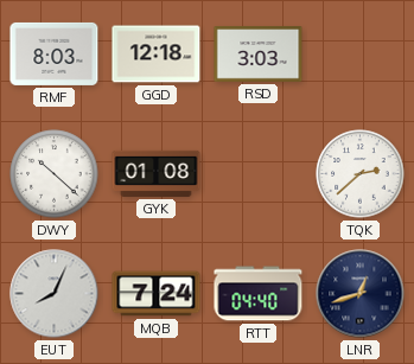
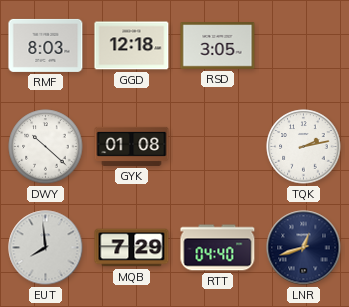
RSD: 3:03 -> 3:05
TQK: 2:38 -> 2:13
EUT: 8:04 -> 7:59
MQB: 7:24 -> 7:29
